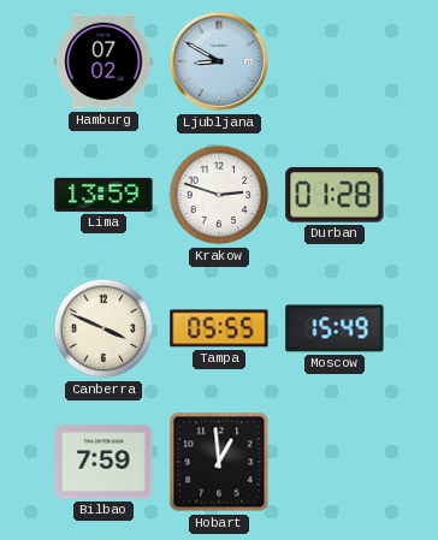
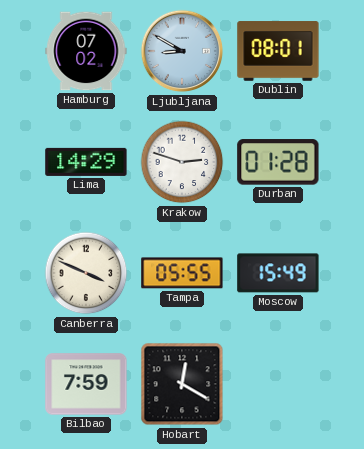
Dublin: none -> 08:01
Lima: 13:59 -> 14:29
Hobart: 12:59 -> 12:20
